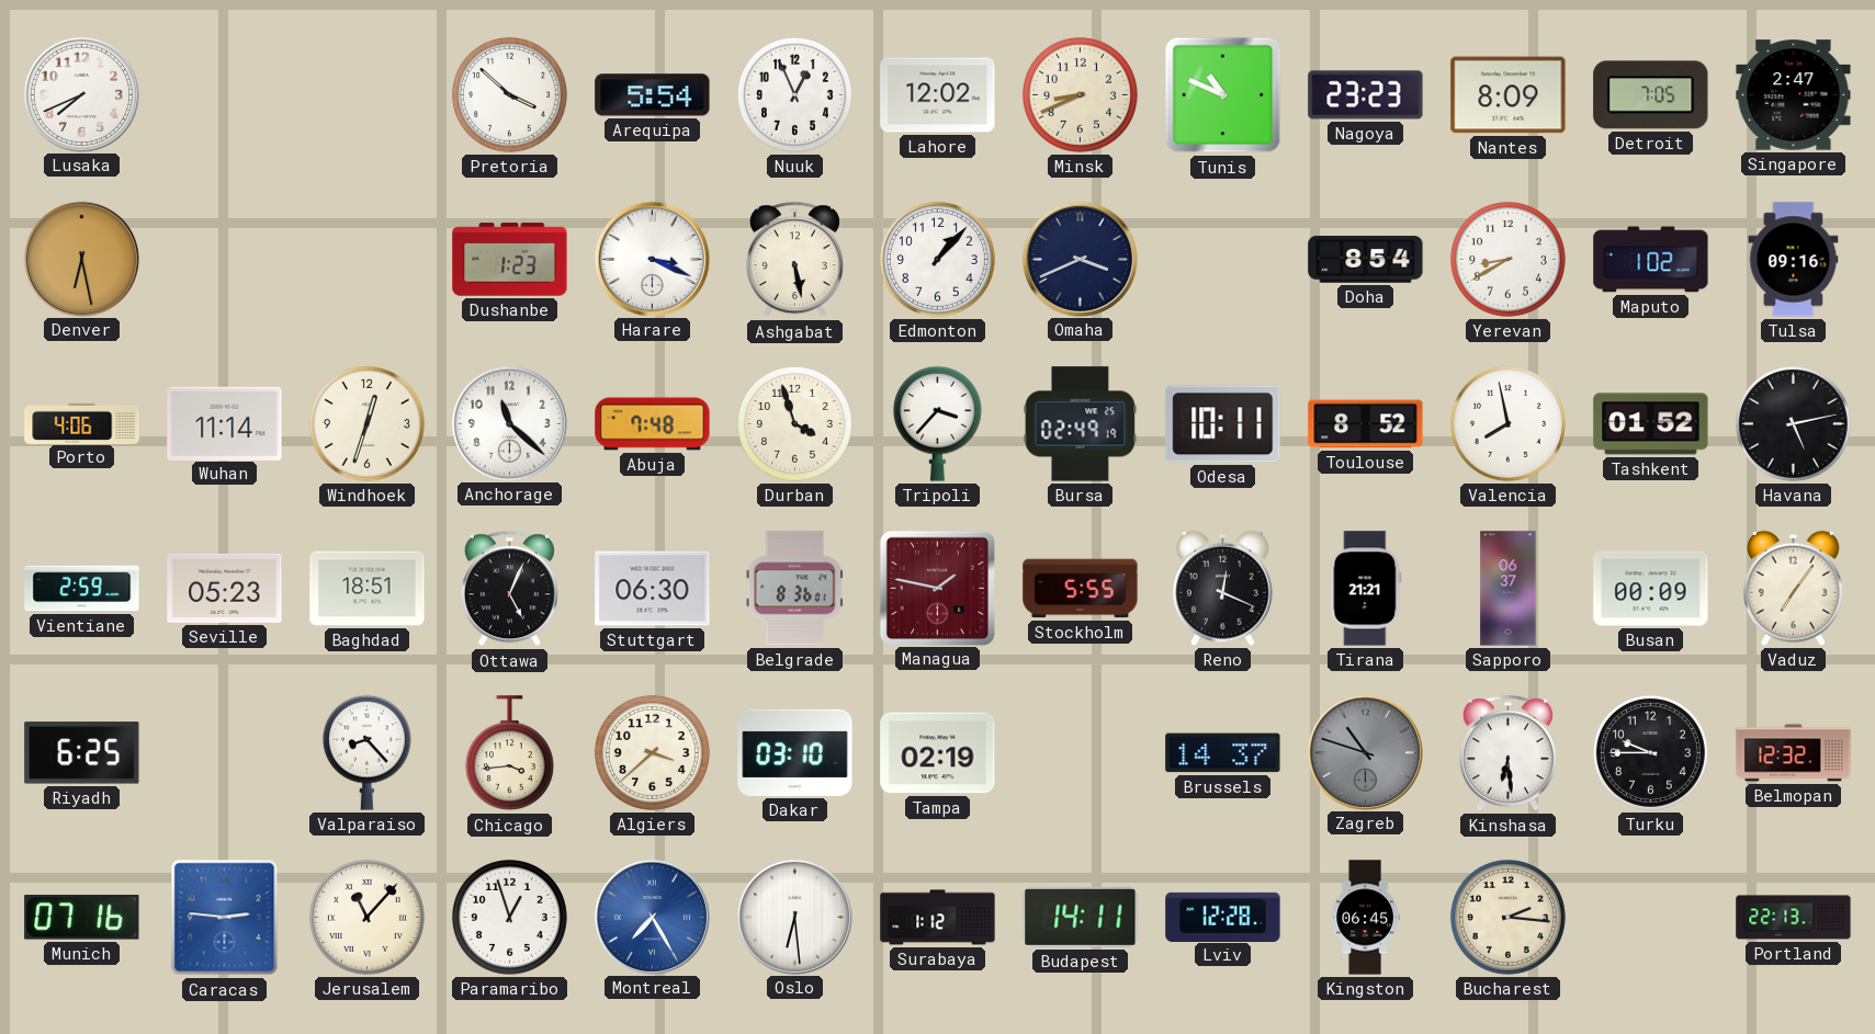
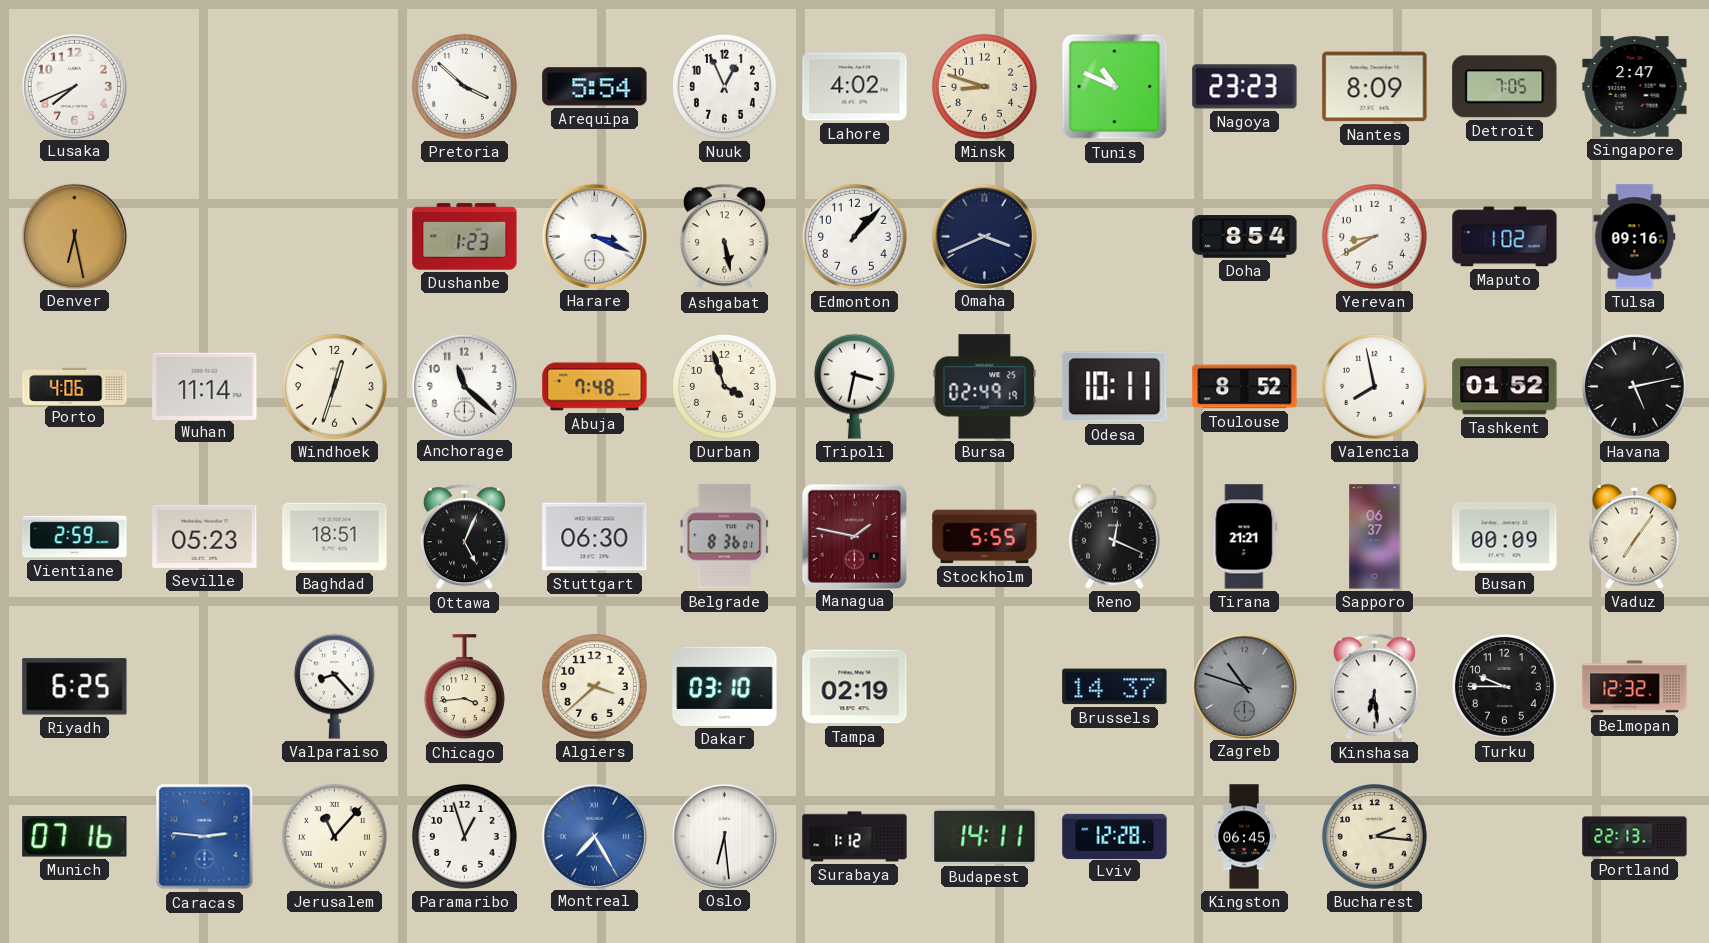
Lahore: 12:02 -> 4:02
Minsk: 8:41 -> 8:48
Tripoli: 3:37 -> 3:32
